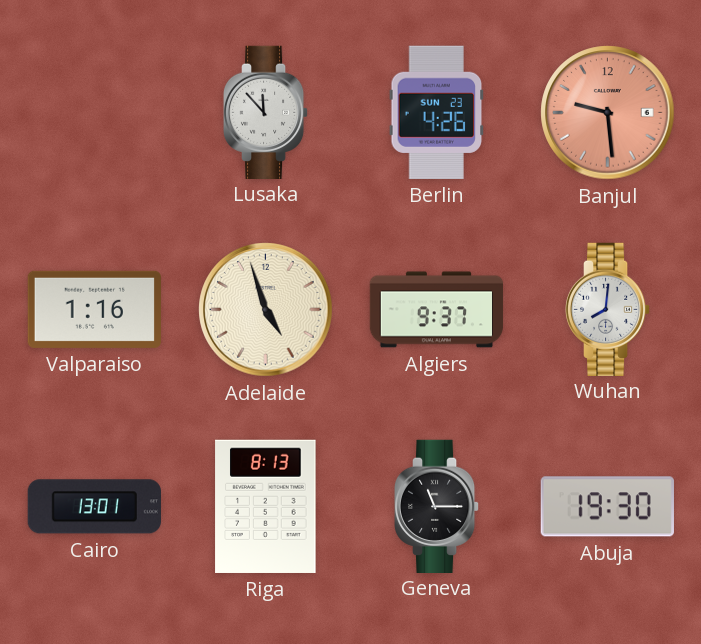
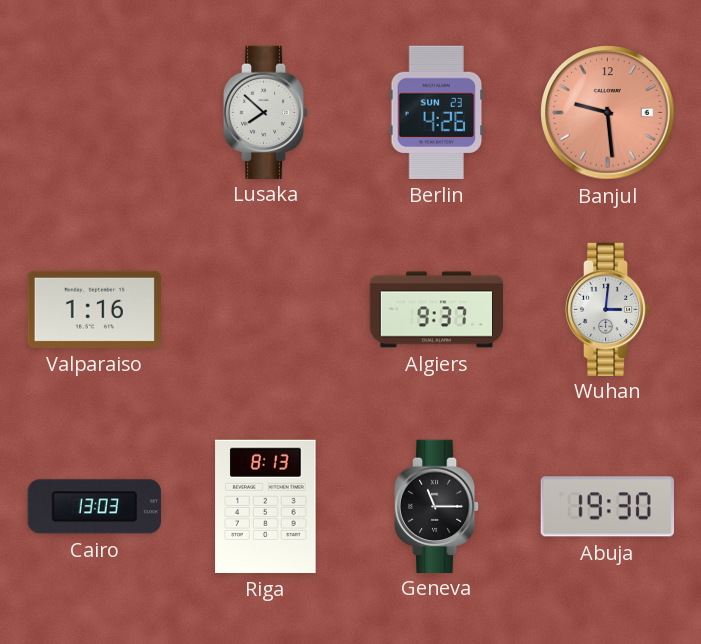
Lusaka: 11:53 -> 7:52
Adelaide: 4:57 -> none
Wuhan: 8:01 -> 3:01
Cairo: 13:01 -> 13:03
